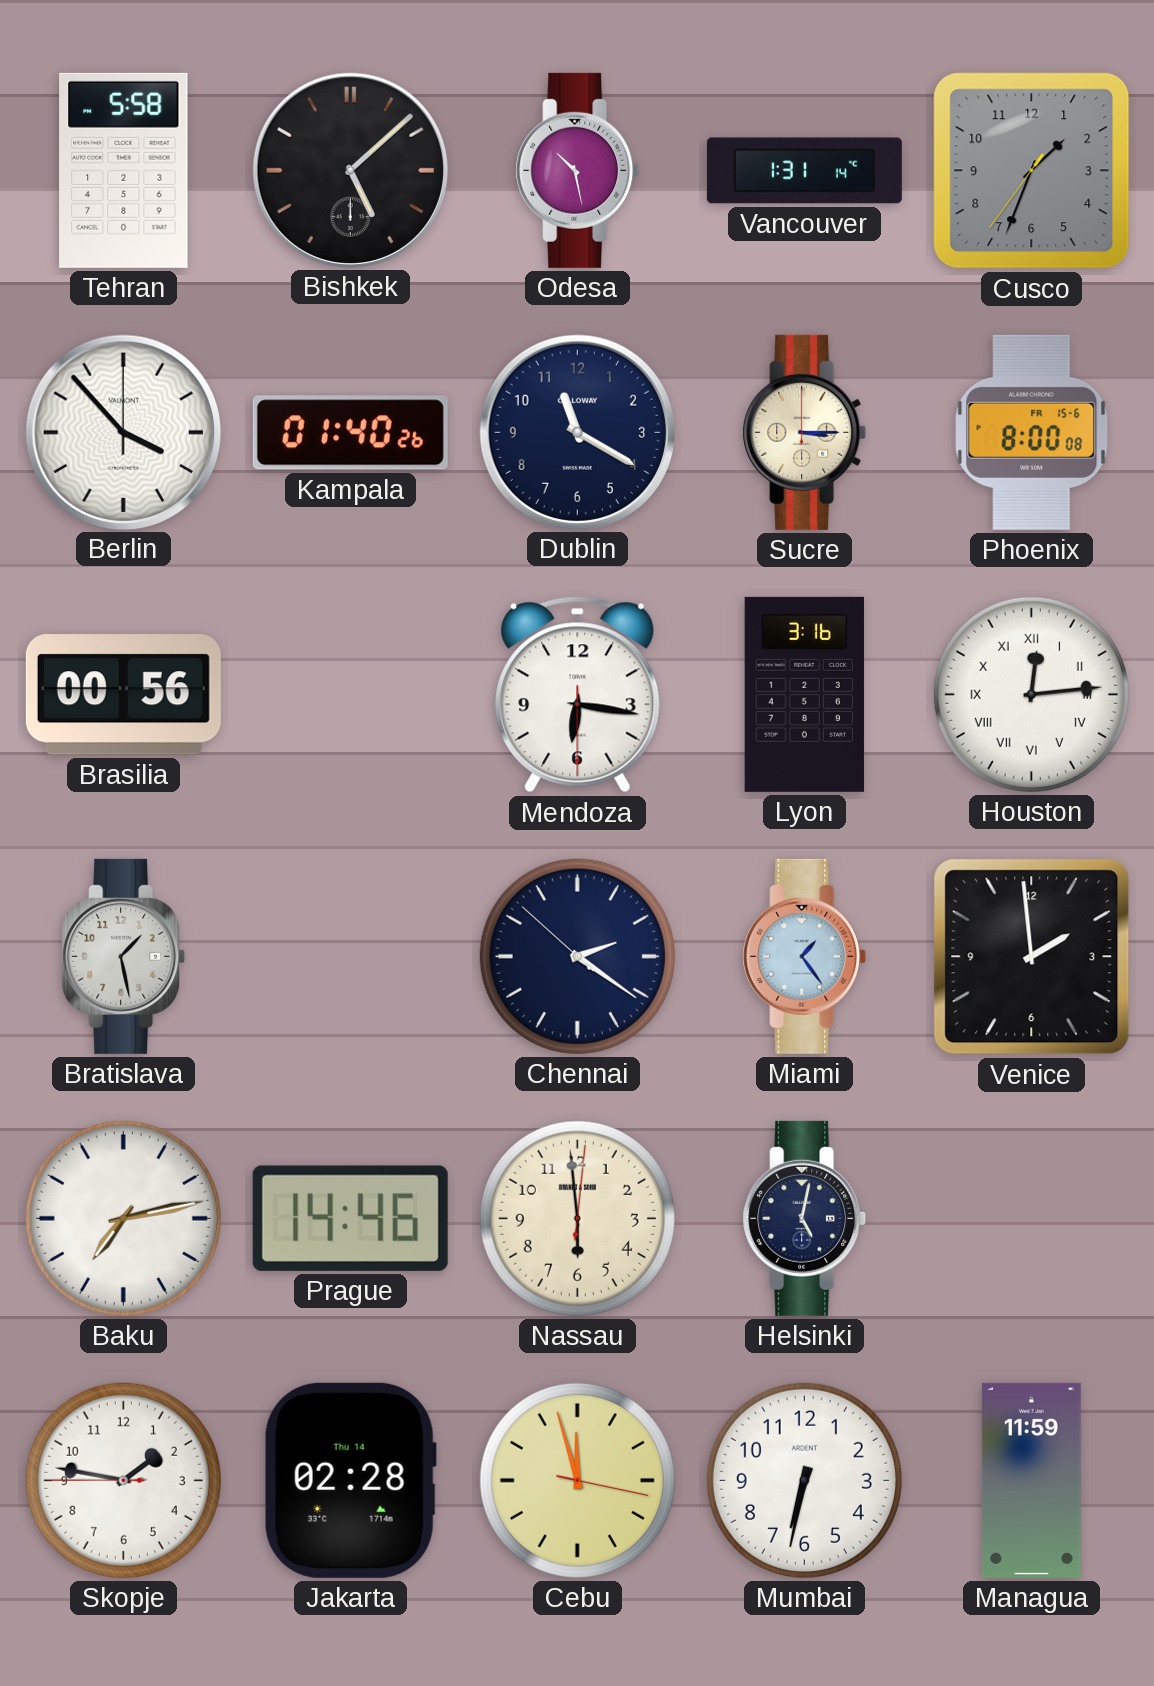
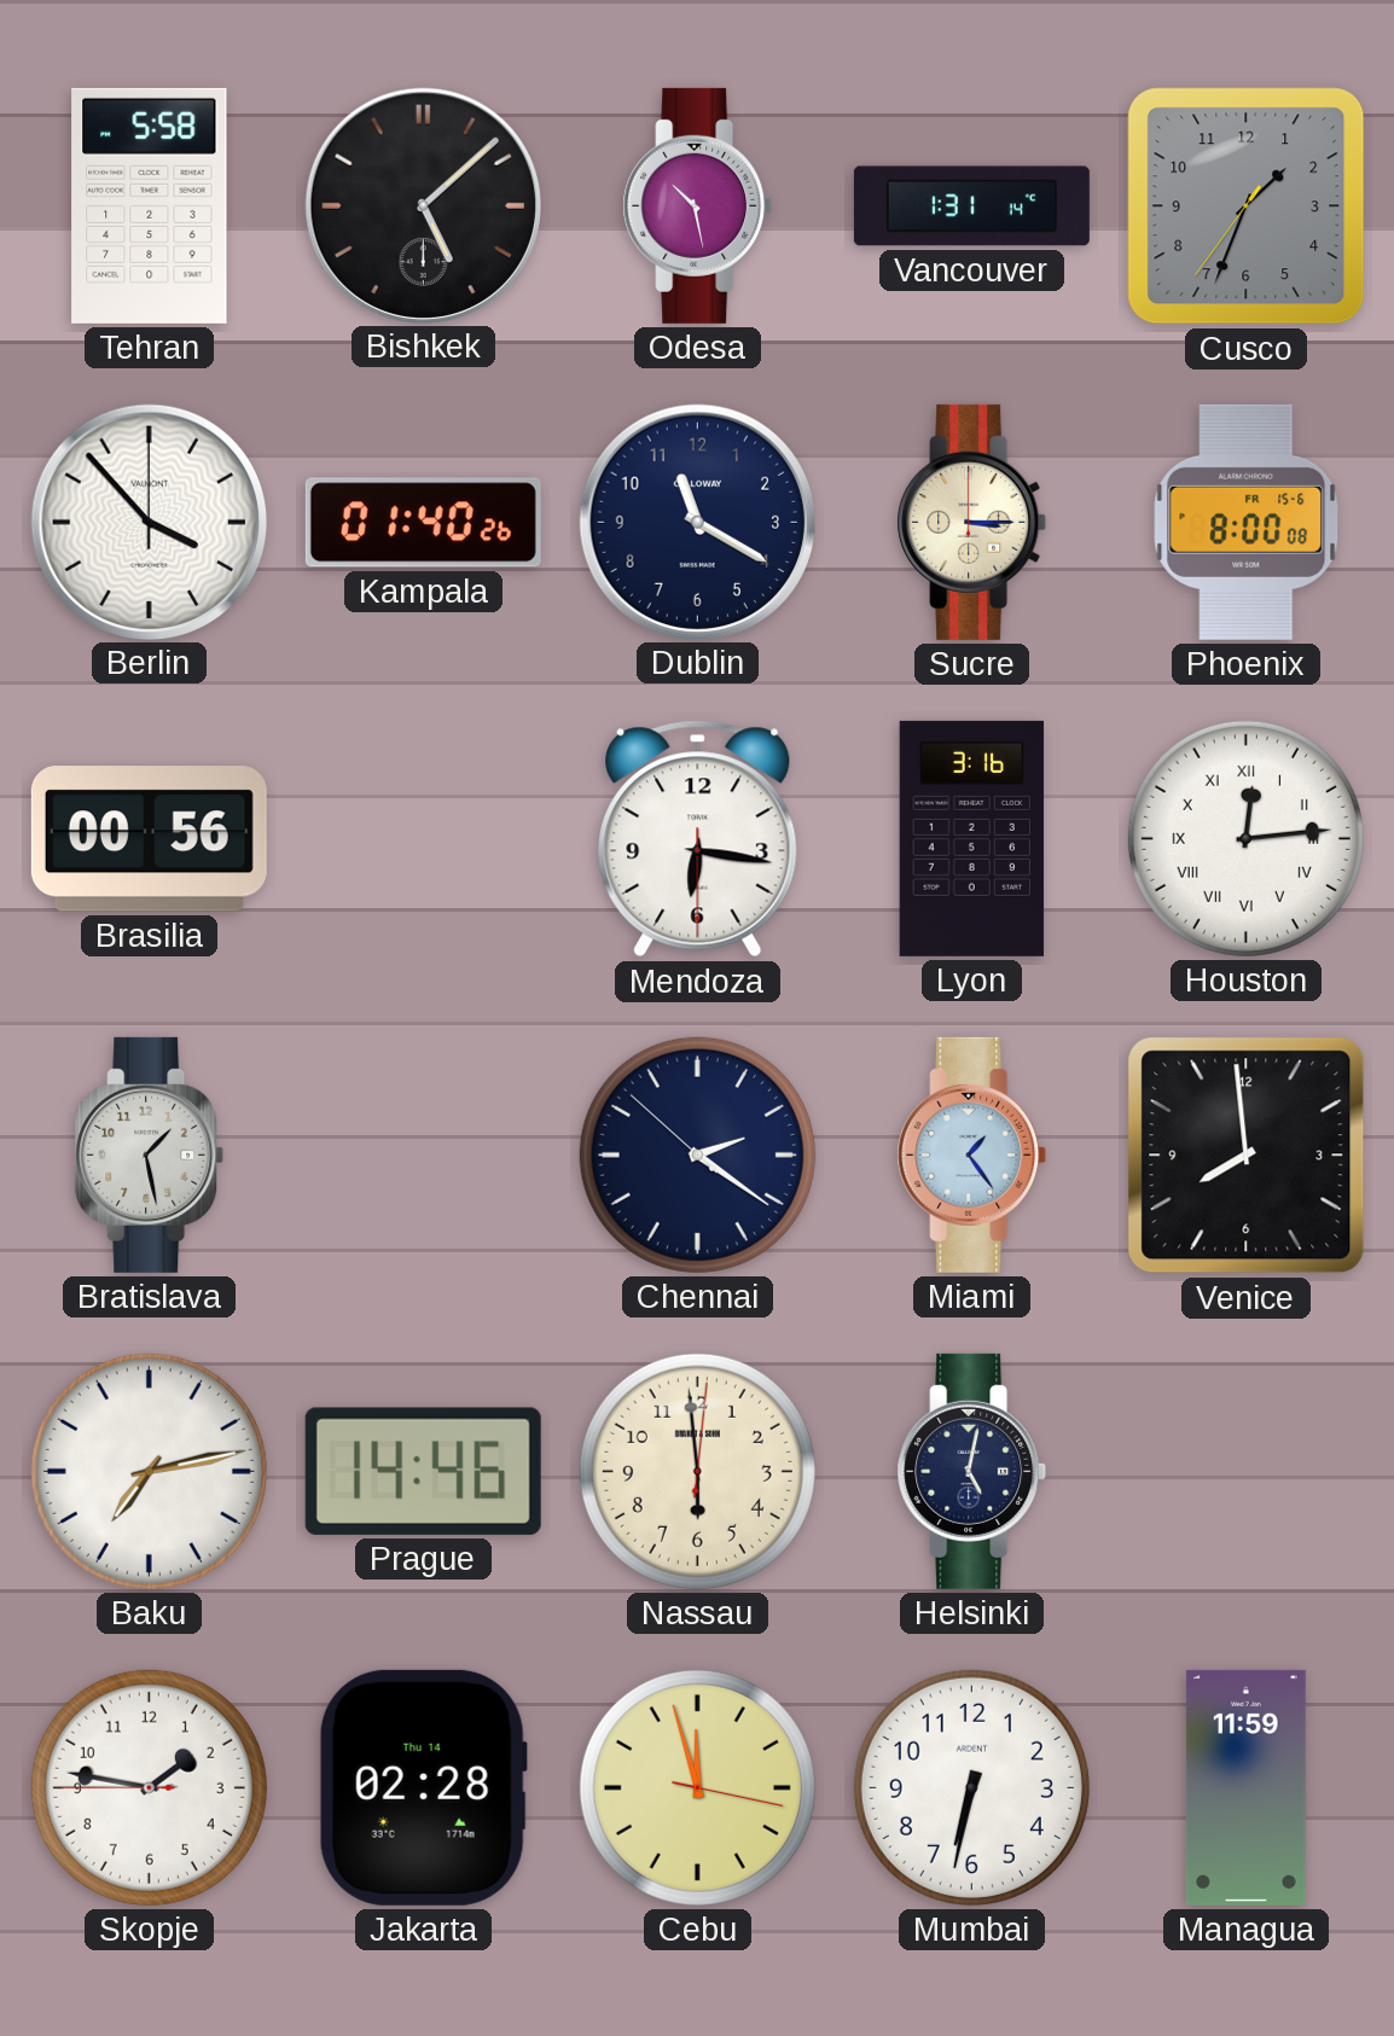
Venice: 1:59 -> 7:59
